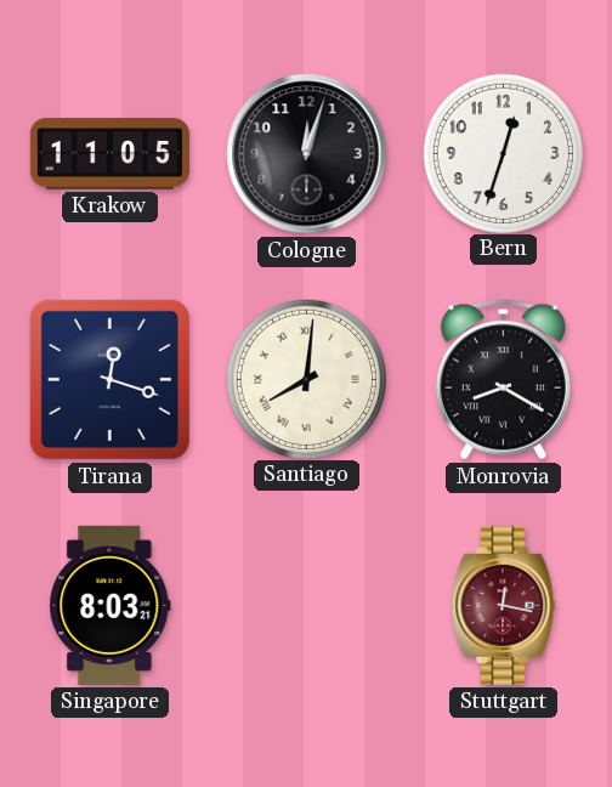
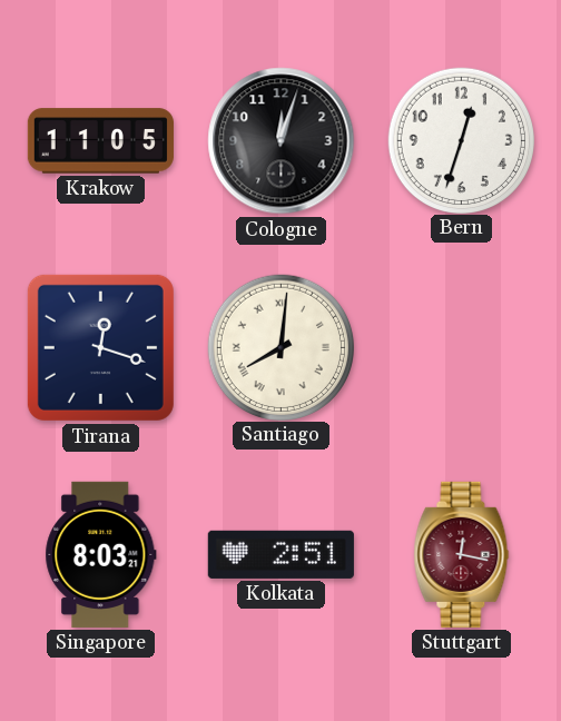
Monrovia: 8:20 -> none
Kolkata: none -> 2:51
